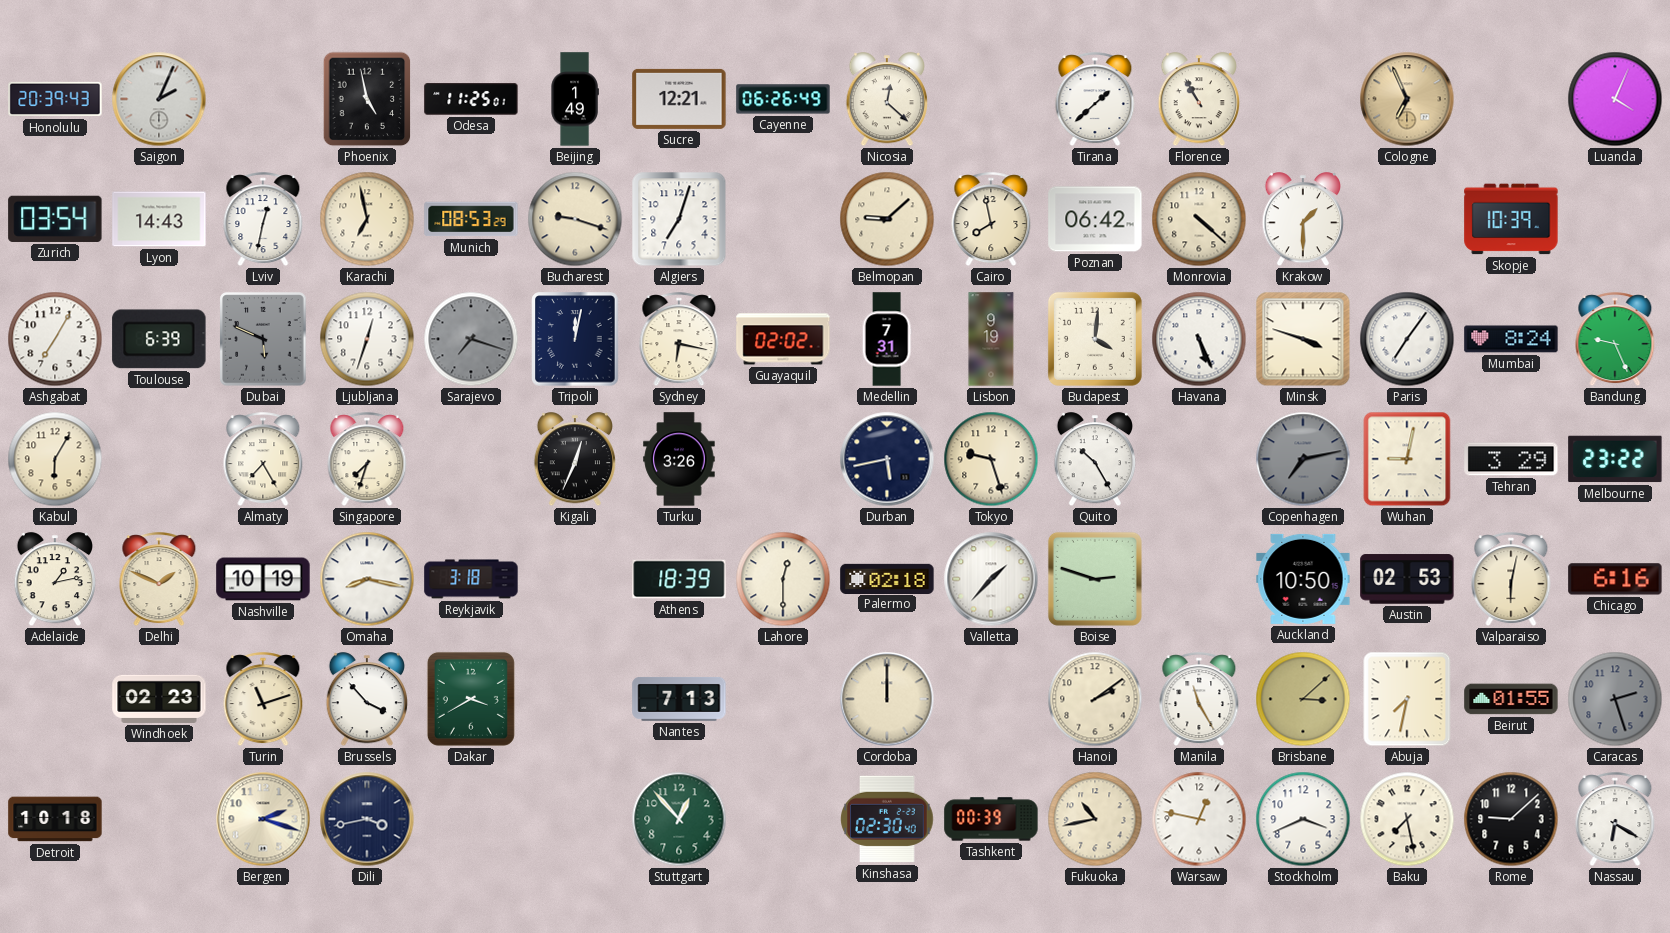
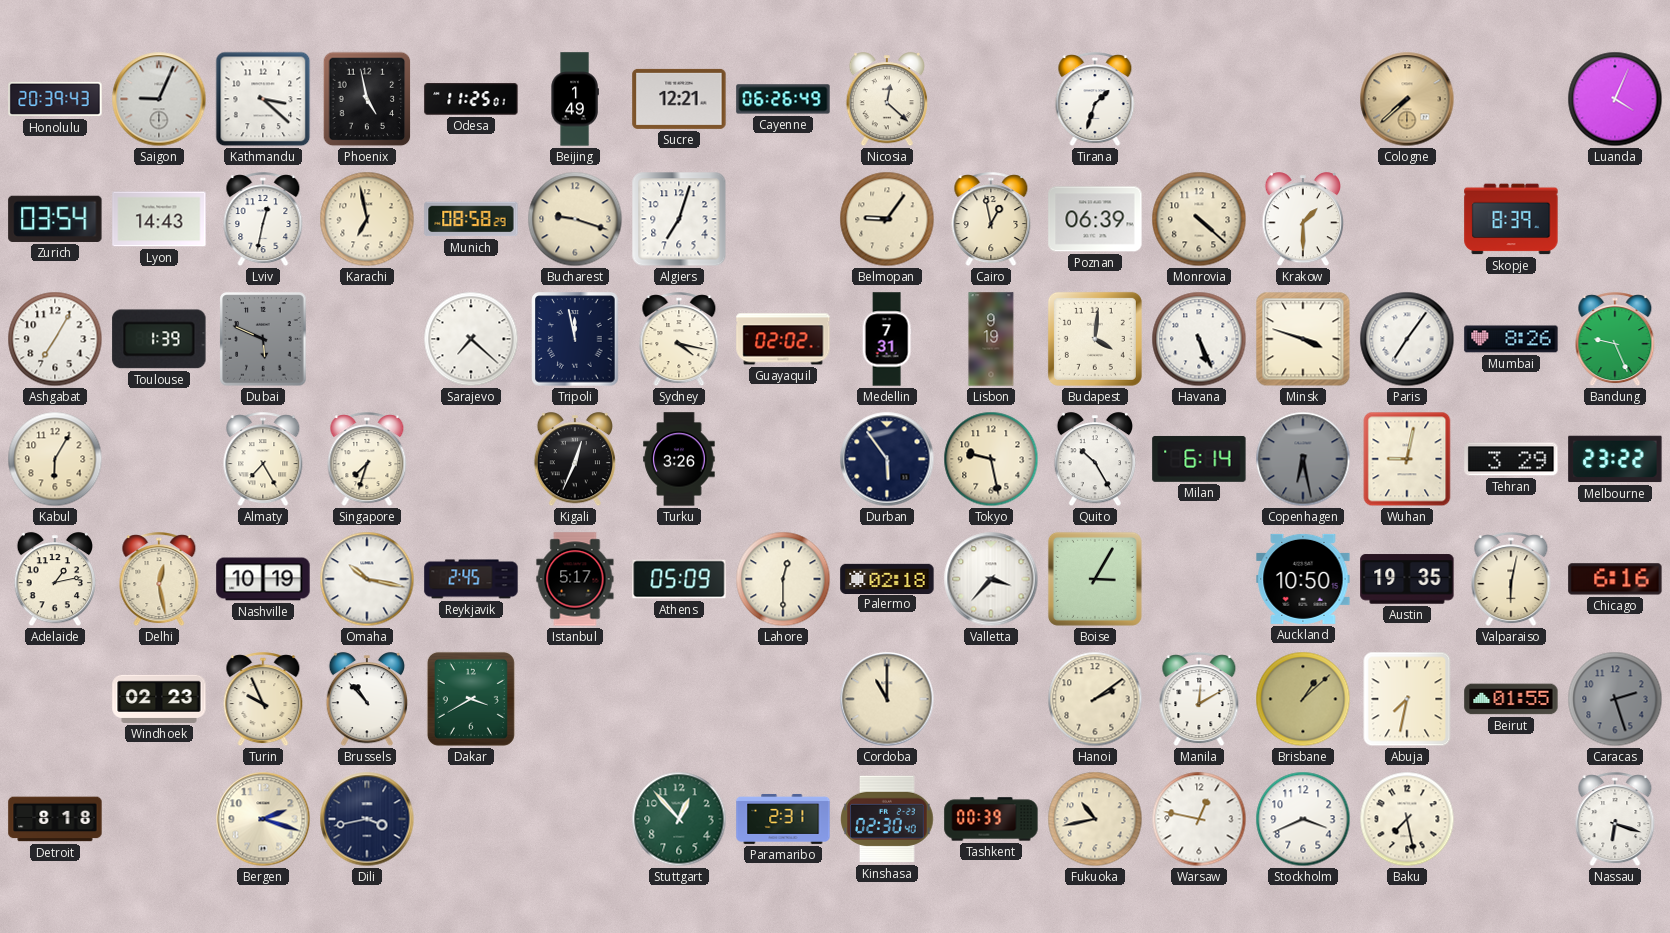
Saigon: 2:04 -> 9:04
Kathmandu: none -> 3:22
Tirana: 1:38 -> 1:33
Florence: 10:55 -> none
Cologne: 6:56 -> 7:38
Munich: 08:53 -> 08:58
Belmopan: 9:08 -> 9:06
Cairo: 7:58 -> 12:58
Poznan: 06:42 -> 06:39
Skopje: 10:39 -> 8:39
Toulouse: 6:39 -> 1:39
Ljubljana: 12:33 -> none
Sarajevo: 7:18 -> 7:22
Sarajevo dial: grey -> white
Tripoli: 12:02 -> 11:58
Sydney: 6:17 -> 4:17
Mumbai: 8:24 -> 8:26
Durban: 5:43 -> 5:54
Tokyo: 9:27 -> 9:28
Milan: none -> 6:14
Copenhagen: 7:13 -> 6:28
Delhi: 1:49 -> 12:28
Omaha: 8:17 -> 10:17
Reykjavik: 3:18 -> 2:45
Istanbul: none -> 5:17
Athens: 18:39 -> 05:09
Valletta: 1:37 -> 3:37
Boise: 2:48 -> 3:05
Austin: 02:53 -> 19:35
Turin: 11:12 -> 9:56
Brussels: 3:53 -> 10:53
Nantes: 7:13 -> none
Cordoba: 12:00 -> 11:00
Manila: 11:25 -> 12:10
Brisbane: 3:08 -> 1:08
Detroit: 10:18 -> 8:18
Paramaribo: none -> 2:31
Rome: 9:08 -> none
Nassau: 6:20 -> 6:18
